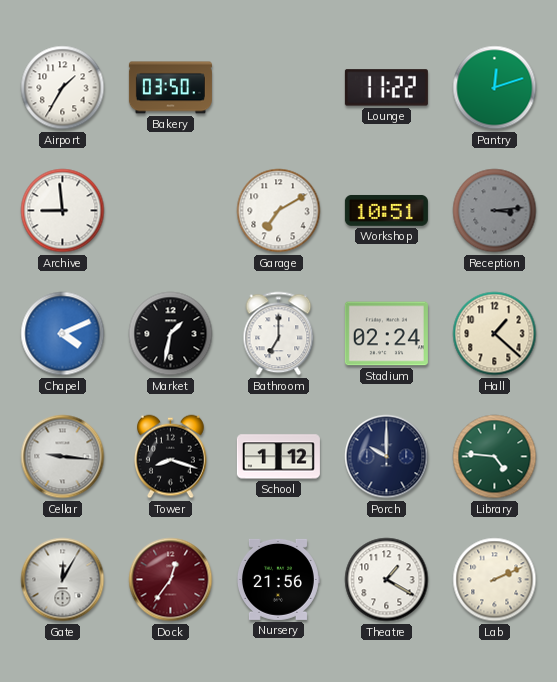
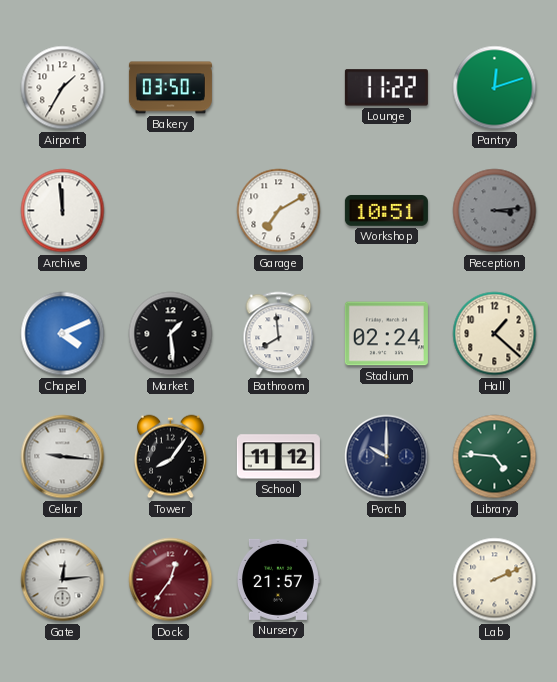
Archive: 8:59 -> 11:59
Market: 1:32 -> 1:29
Bathroom: 7:00 -> 7:59
Tower: 8:18 -> 8:06
School: 1:12 -> 11:12
Gate: 12:05 -> 12:14
Nursery: 21:56 -> 21:57
Theatre: 1:20 -> none
